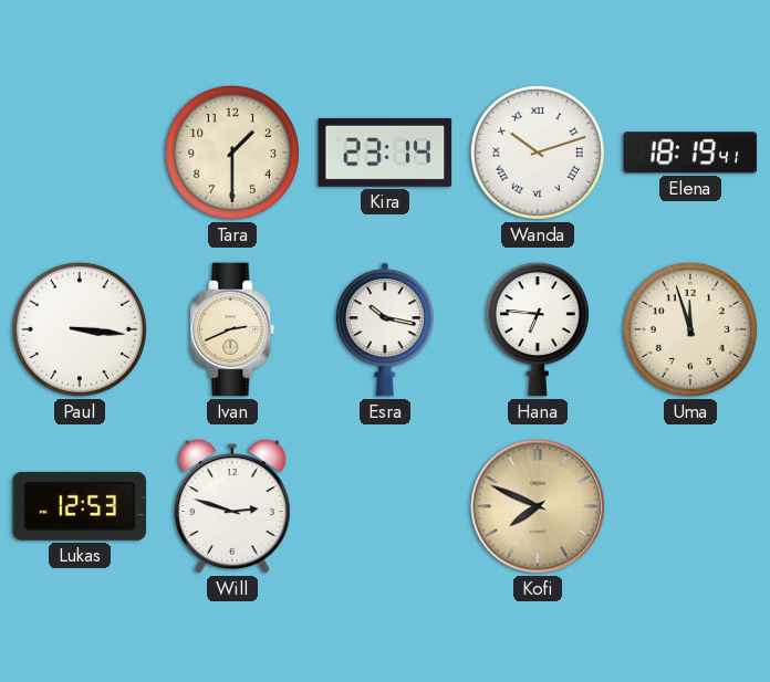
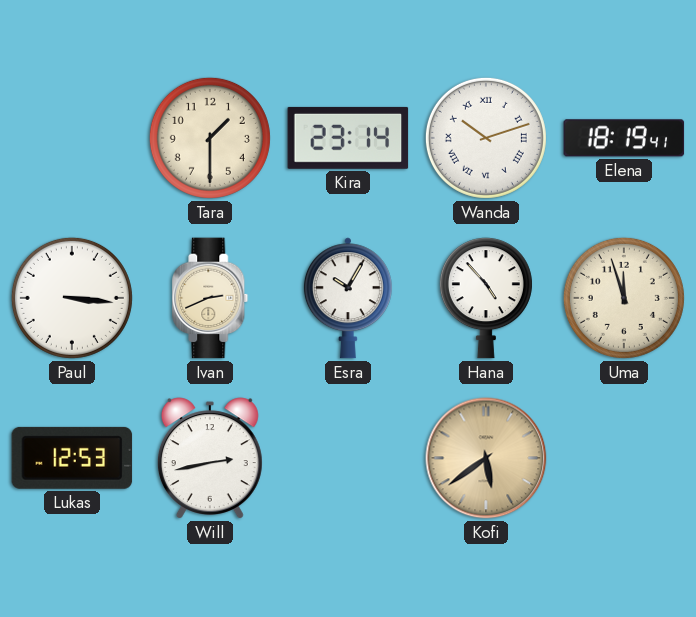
Esra: 10:17 -> 10:05
Hana: 6:46 -> 4:53
Will: 2:48 -> 2:43
Kofi: 7:49 -> 5:39
